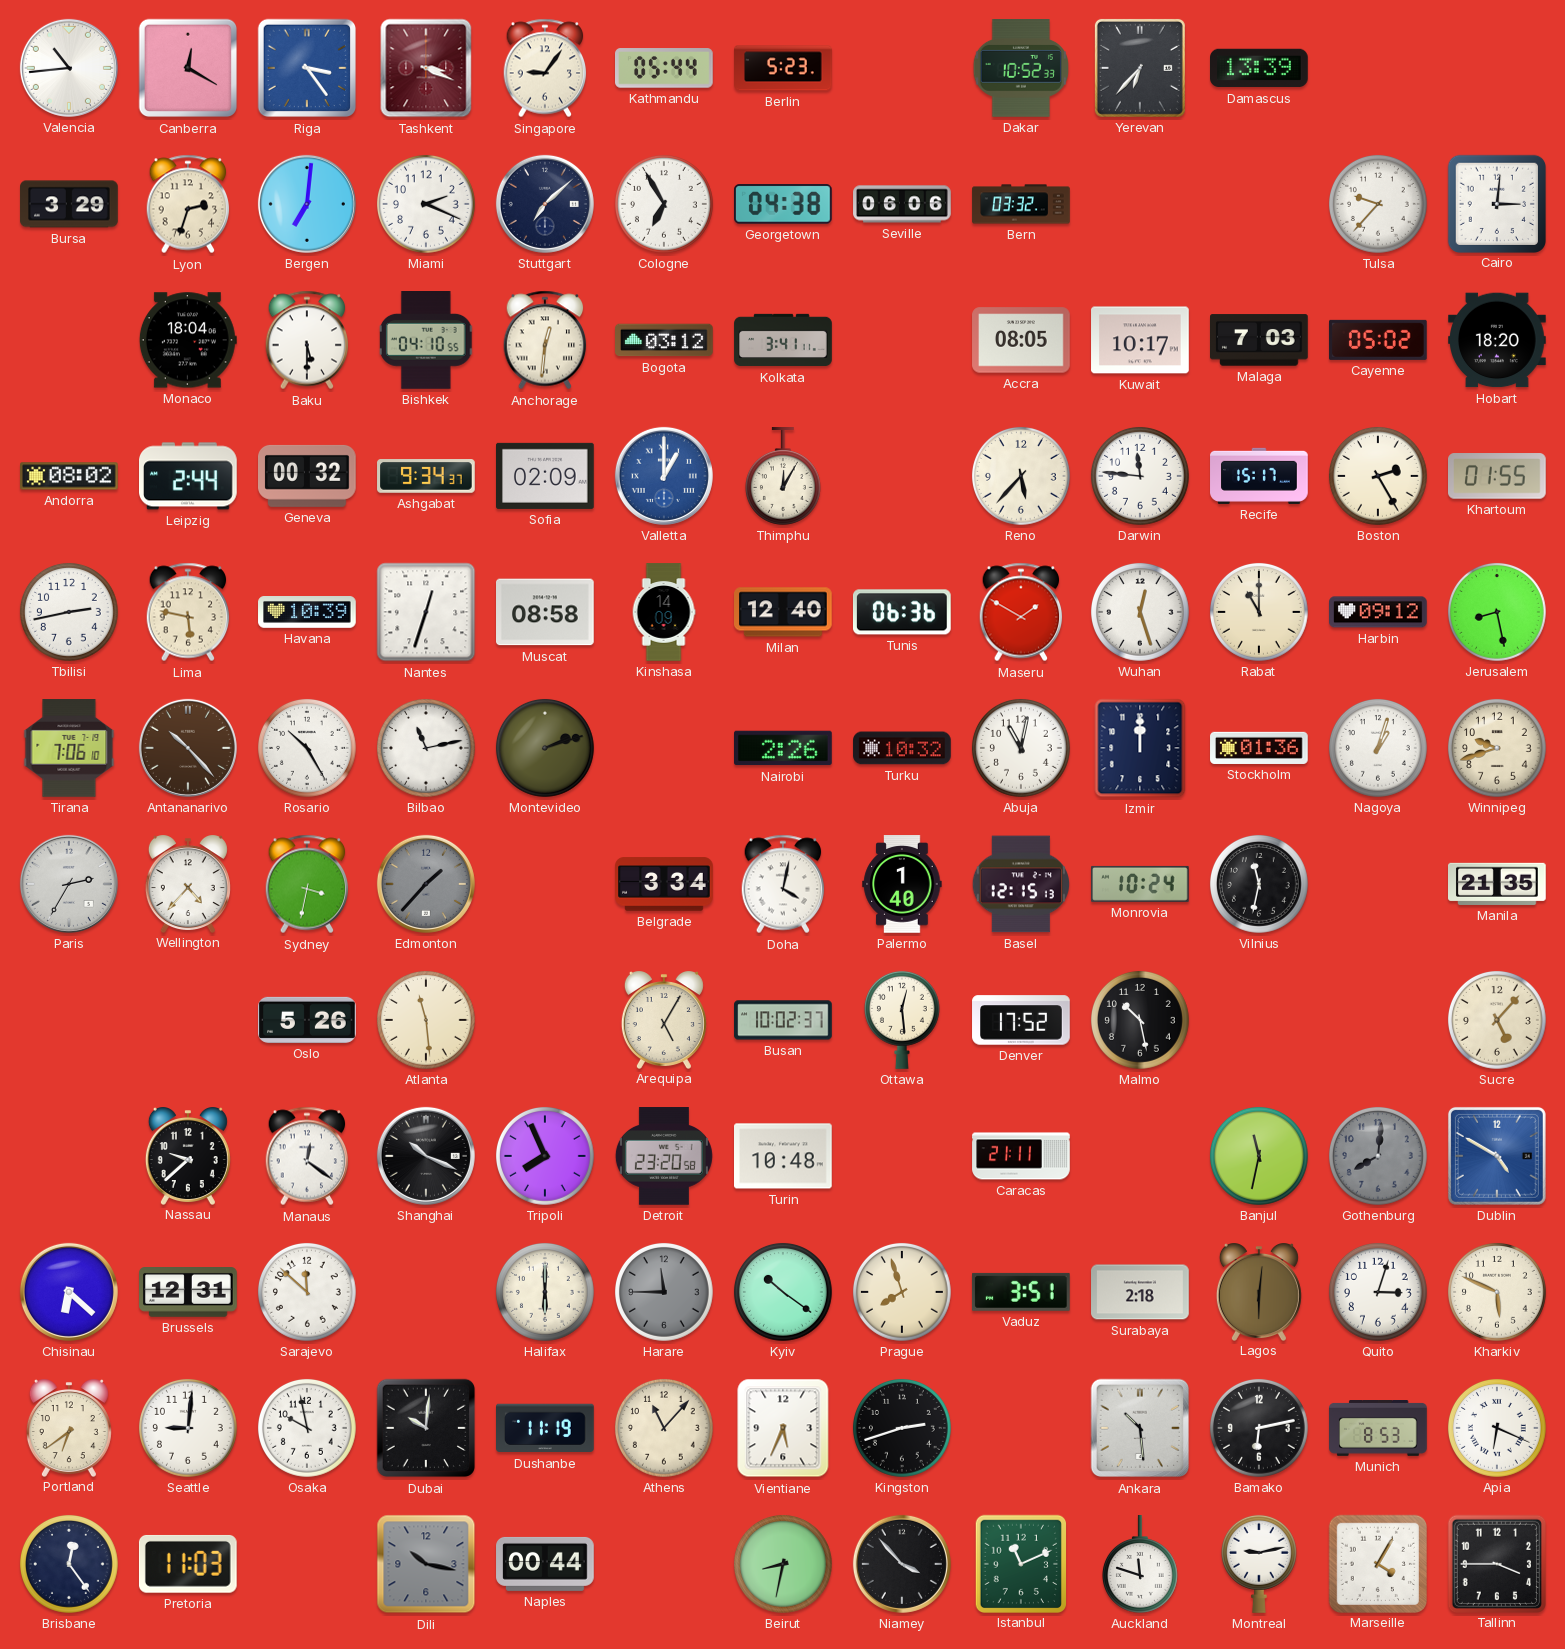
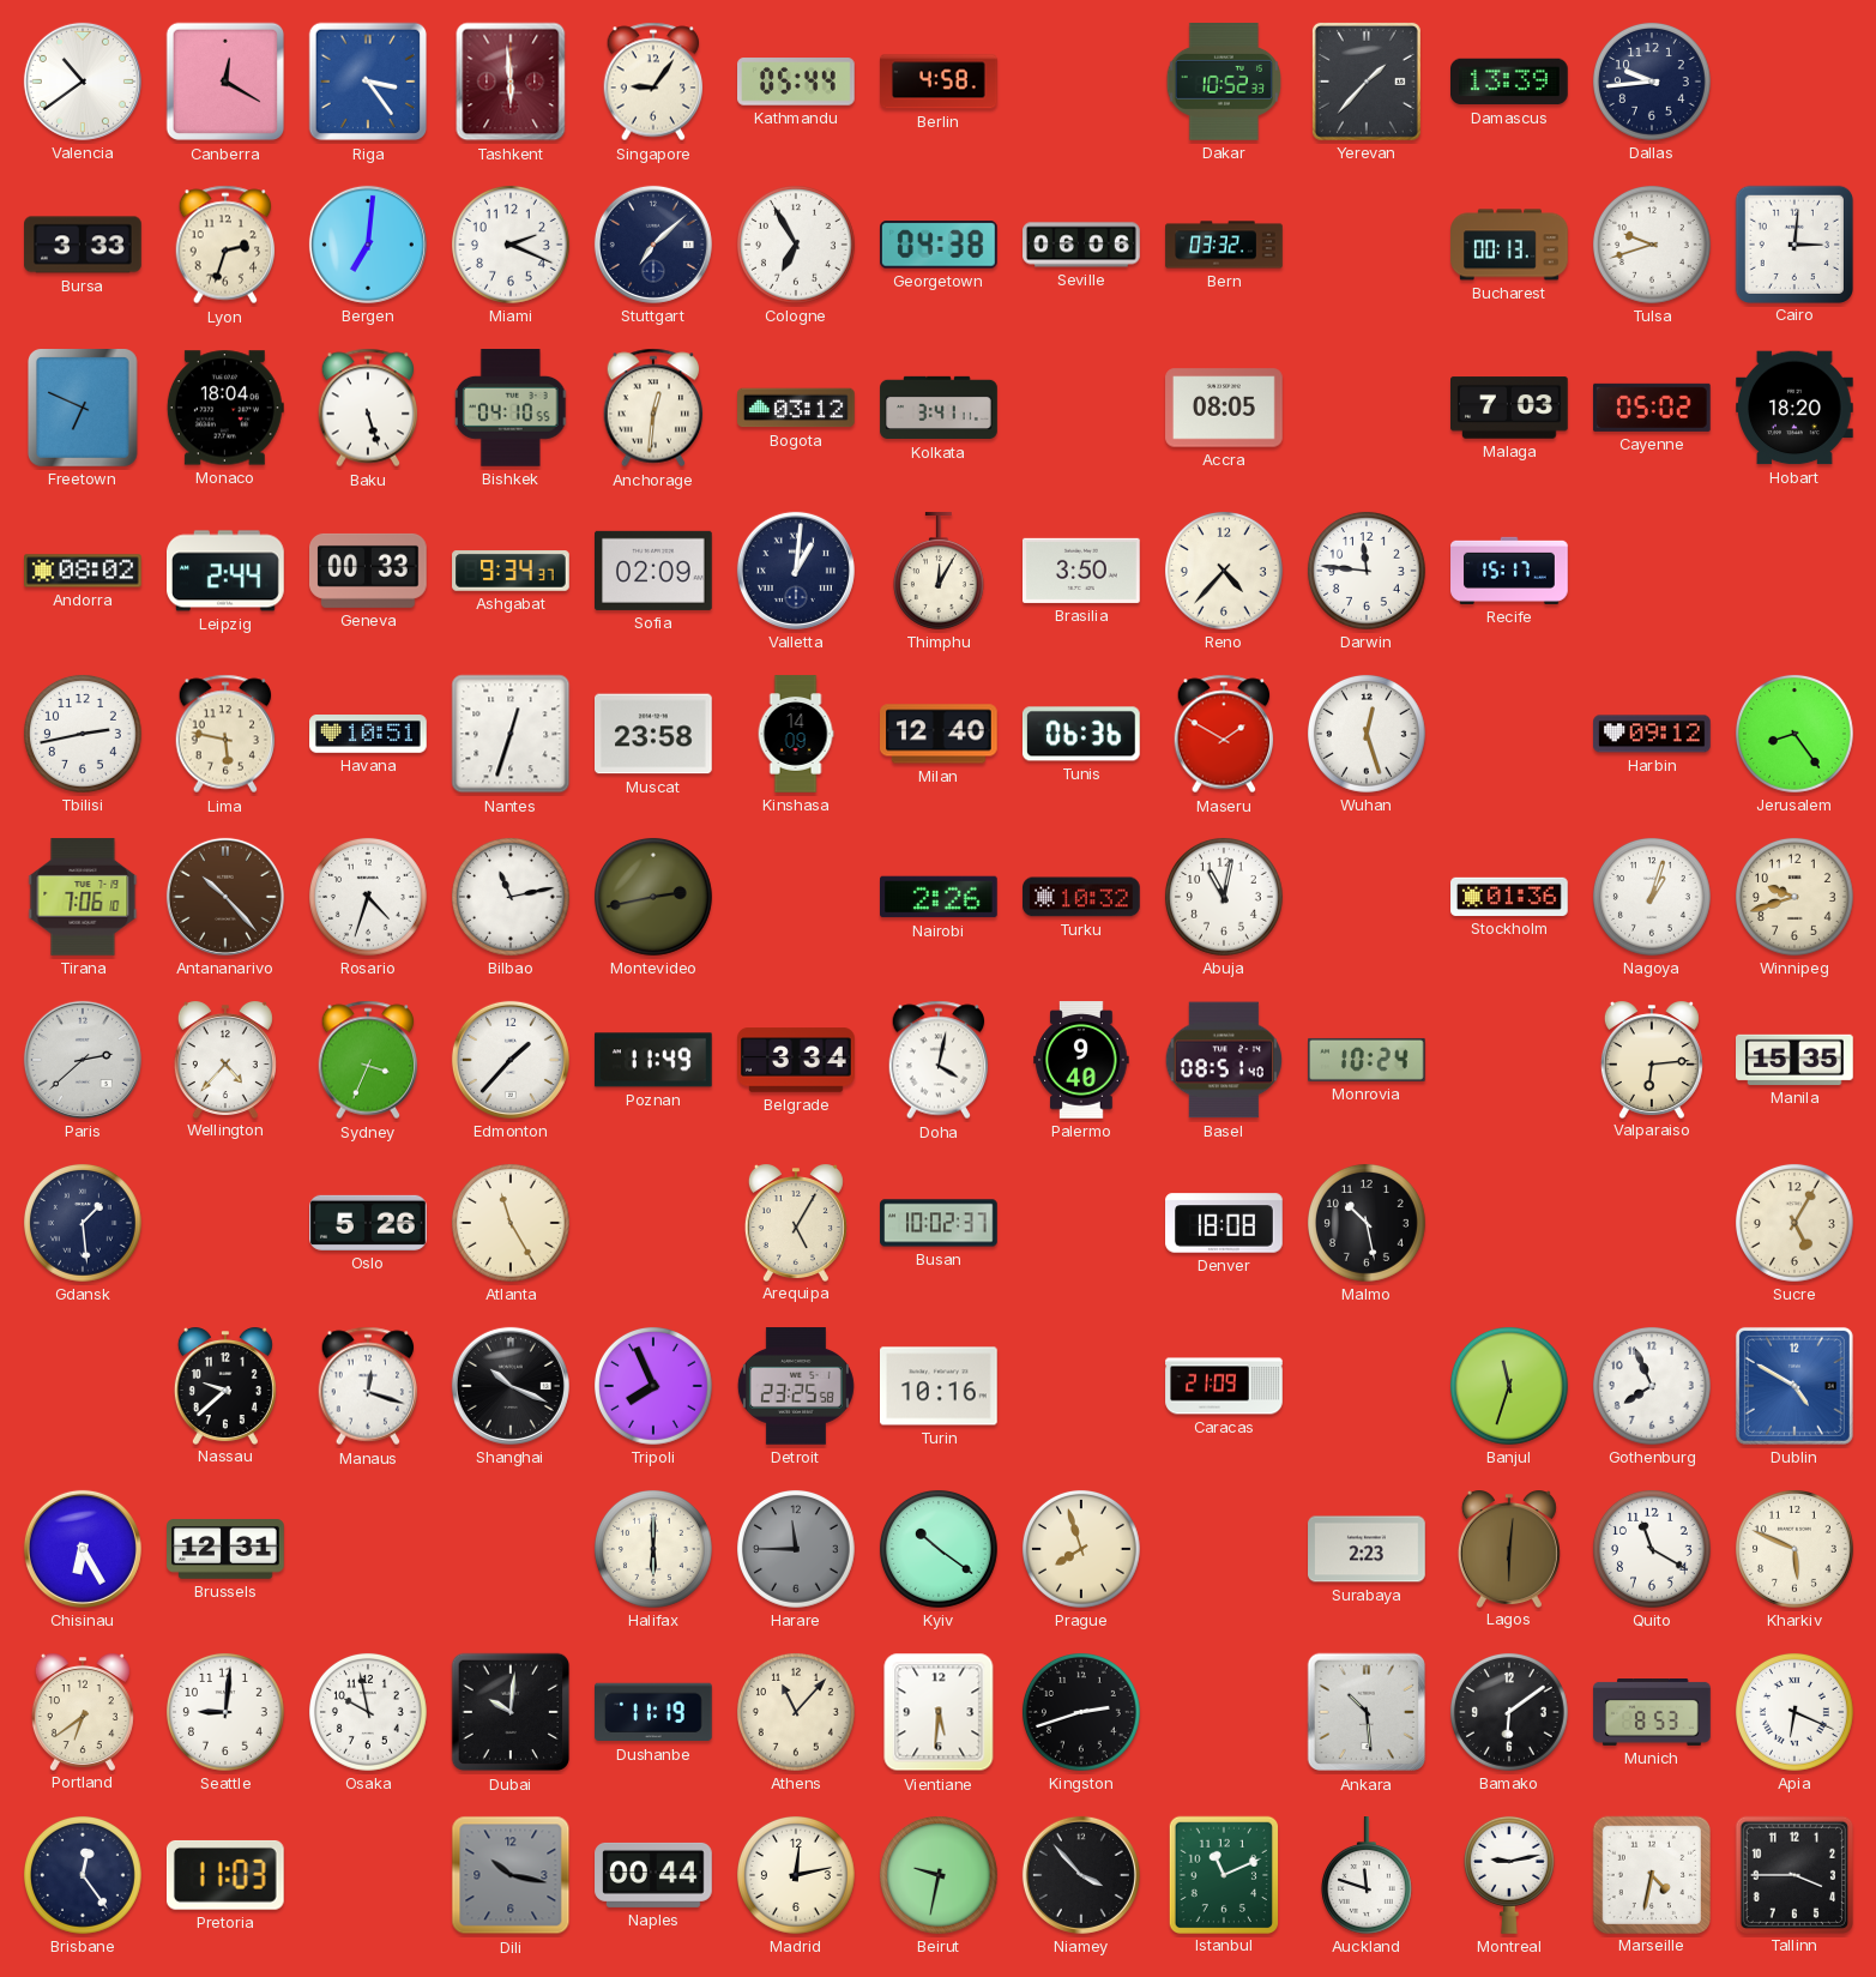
Valencia: 10:44 -> 10:39
Tashkent: 3:19 -> 5:59
Berlin: 5:23 -> 4:58
Yerevan: 6:37 -> 1:37
Dallas: none -> 9:44
Bursa: 3:29 -> 3:33
Bucharest: none -> 00:13
Tulsa: 9:37 -> 9:42
Freetown: none -> 6:49
Baku: 5:30 -> 5:27
Kuwait: 10:17 -> none
Geneva: 00:32 -> 00:33
Valletta: 1:00 -> 1:01
Valletta dial: blue -> navy
Brasilia: none -> 3:50
Reno: 5:37 -> 4:37
Boston: 2:25 -> none
Khartoum: 01:55 -> none
Havana: 10:39 -> 10:51
Muscat: 08:58 -> 23:58
Rabat: 11:00 -> none
Jerusalem: 8:28 -> 8:24
Rosario: 10:25 -> 4:33
Montevideo: 2:12 -> 2:43
Izmir: 12:00 -> none
Paris: 2:35 -> 2:38
Sydney: 3:32 -> 3:34
Edmonton dial: grey -> white
Poznan: none -> 11:49
Palermo: 1:40 -> 9:40
Basel: 12:15 -> 08:51
Vilnius: 11:32 -> none
Valparaiso: none -> 6:14
Manila: 21:35 -> 15:35
Gdansk: none -> 1:29
Atlanta: 11:29 -> 11:25
Ottawa: 12:29 -> none
Denver: 17:52 -> 18:08
Sucre: 5:07 -> 5:05
Manaus: 12:21 -> 12:18
Detroit: 23:20 -> 23:25
Turin: 10:48 -> 10:16
Caracas: 21:11 -> 21:09
Banjul: 11:32 -> 11:33
Gothenburg: 8:01 -> 7:56
Gothenburg dial: grey -> white
Chisinau: 6:22 -> 6:25
Sarajevo: 11:52 -> none
Vaduz: 3:51 -> none
Surabaya: 2:18 -> 2:23
Quito: 3:03 -> 11:20
Vientiane: 5:34 -> 5:31
Bamako: 6:13 -> 6:09
Madrid: none -> 12:13
Beirut: 8:32 -> 9:32
Marseille: 4:05 -> 4:32
